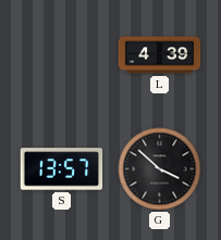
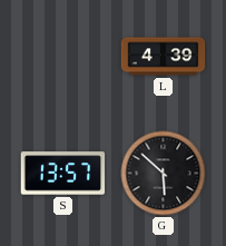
G: 3:52 -> 5:52
